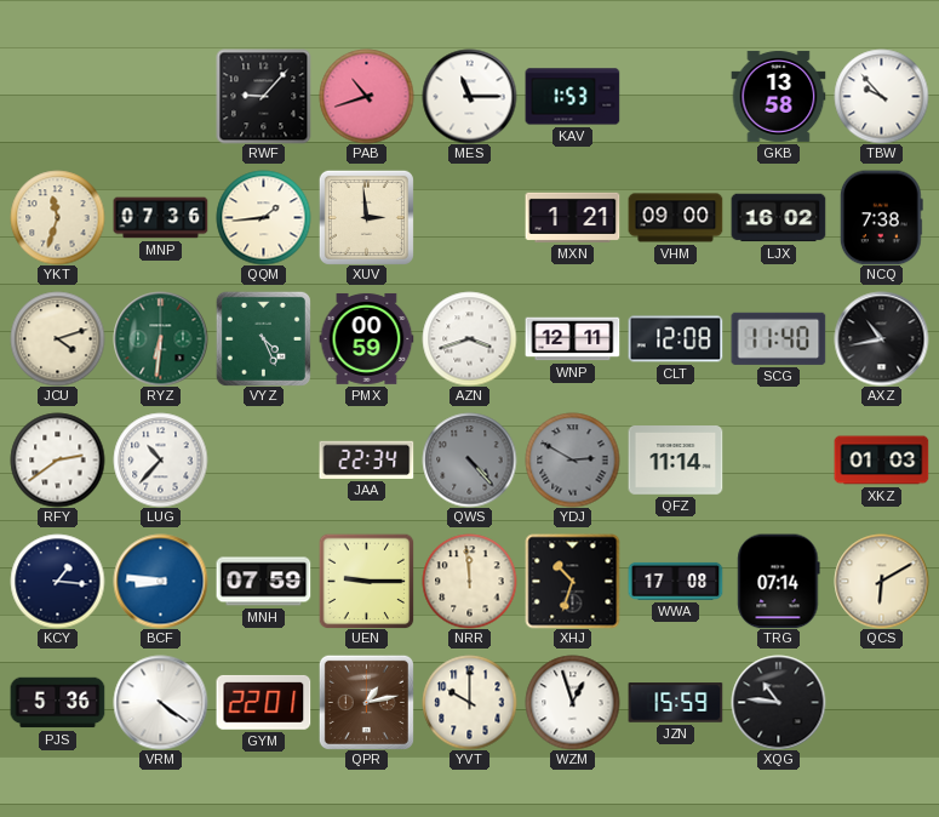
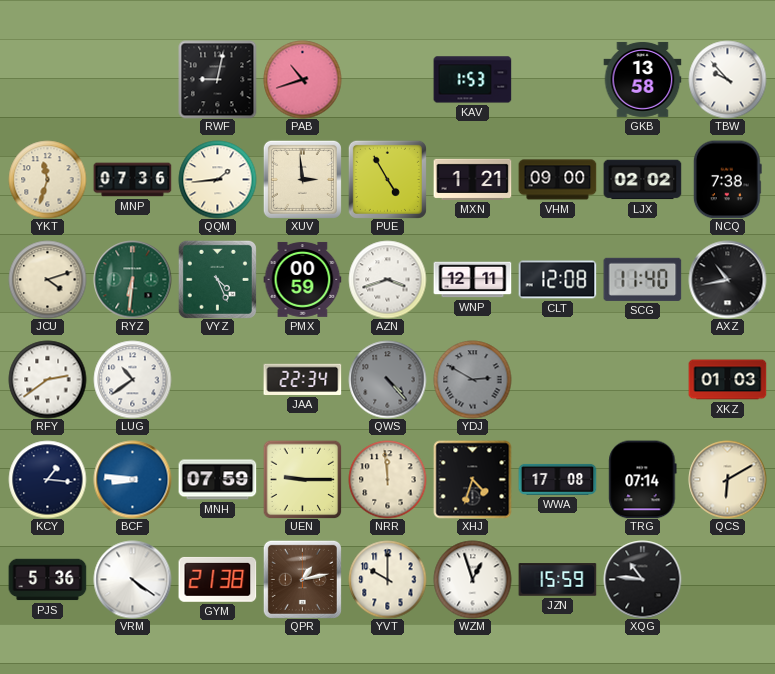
RWF: 9:07 -> 9:02
MES: 11:15 -> none
PUE: none -> 4:55
LJX: 16:02 -> 02:02
LUG: 10:37 -> 10:39
QFZ: 11:14 -> none
XHJ: 10:33 -> 4:33
GYM: 22:01 -> 21:38
